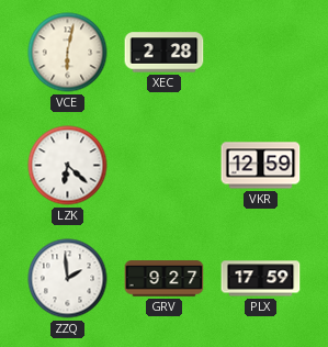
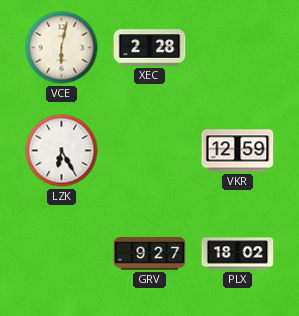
LZK: 6:22 -> 6:25
ZZQ: 1:59 -> none
PLX: 17:59 -> 18:02
